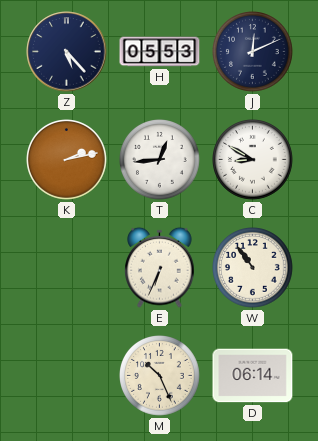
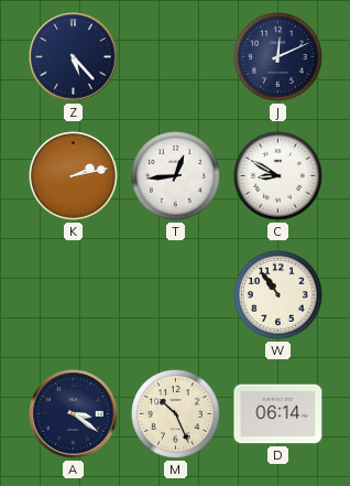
H: 05:53 -> none
E: 6:34 -> none
A: none -> 3:21
